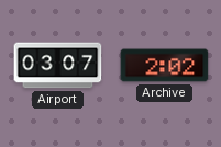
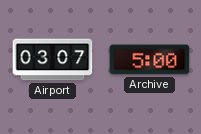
Archive: 2:02 -> 5:00
